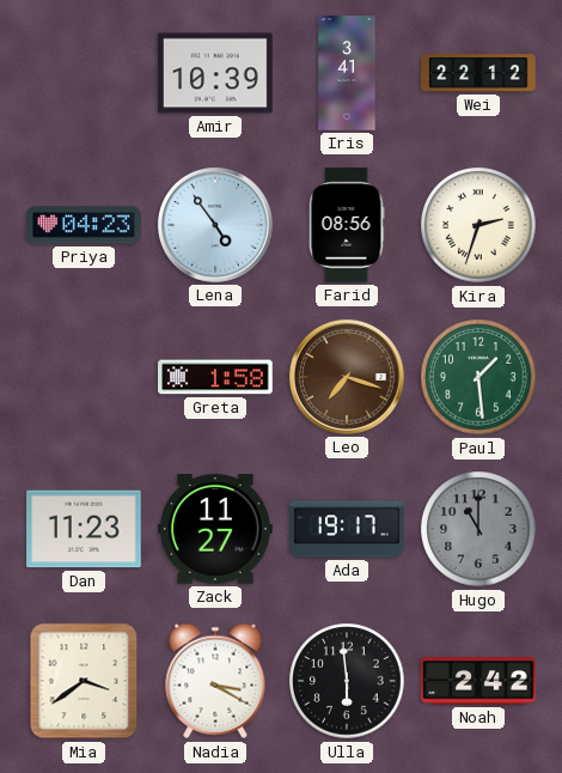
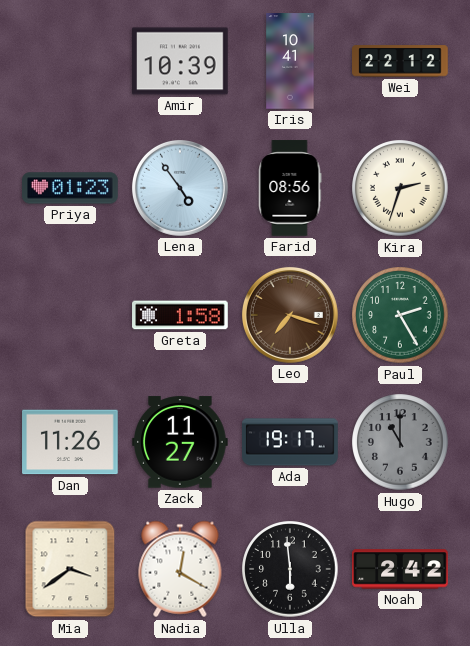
Iris: 3:41 -> 10:41
Priya: 04:23 -> 01:23
Paul: 1:29 -> 2:25
Dan: 11:23 -> 11:26
Nadia: 3:20 -> 12:20
